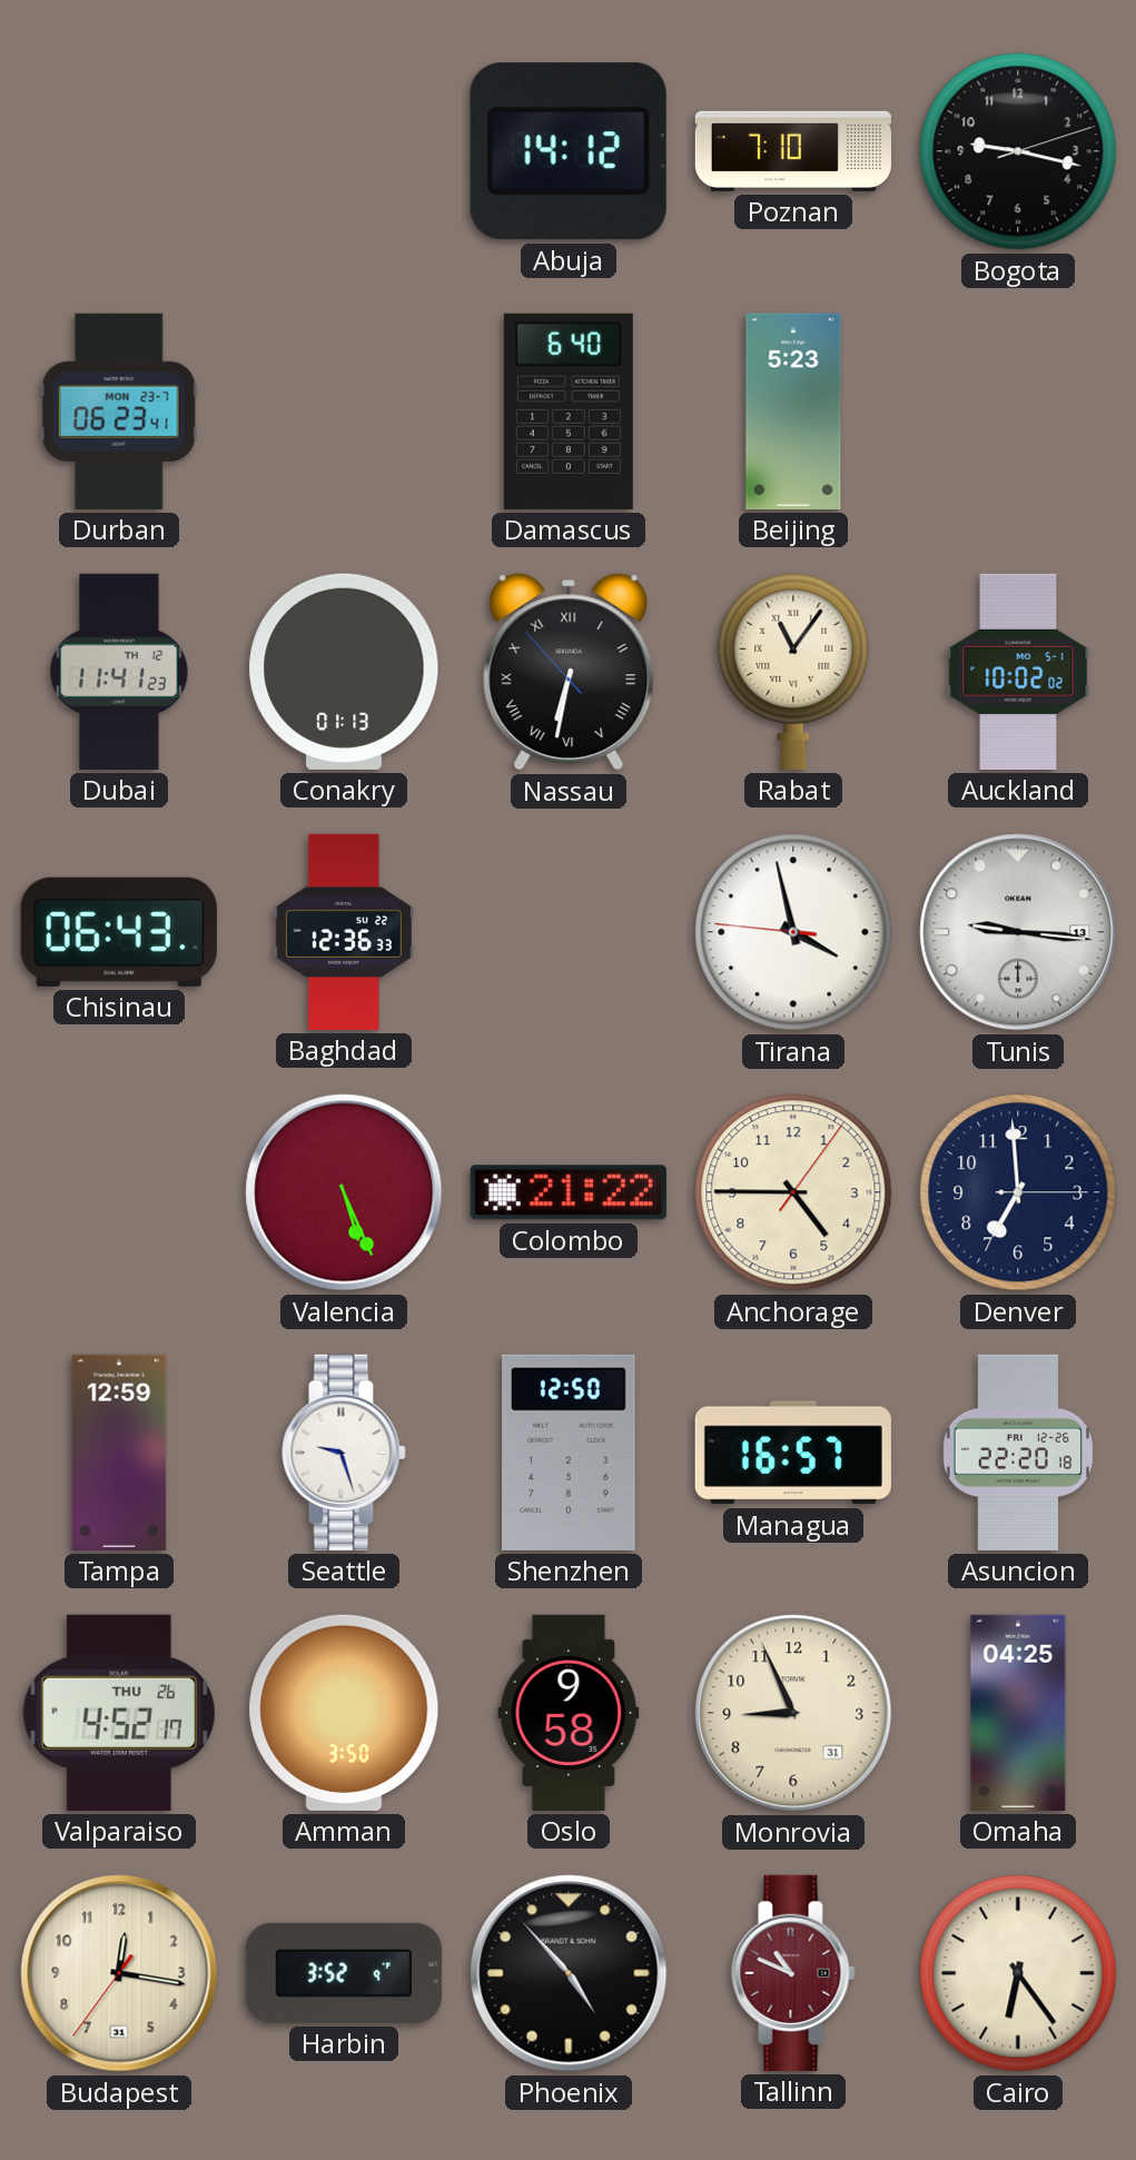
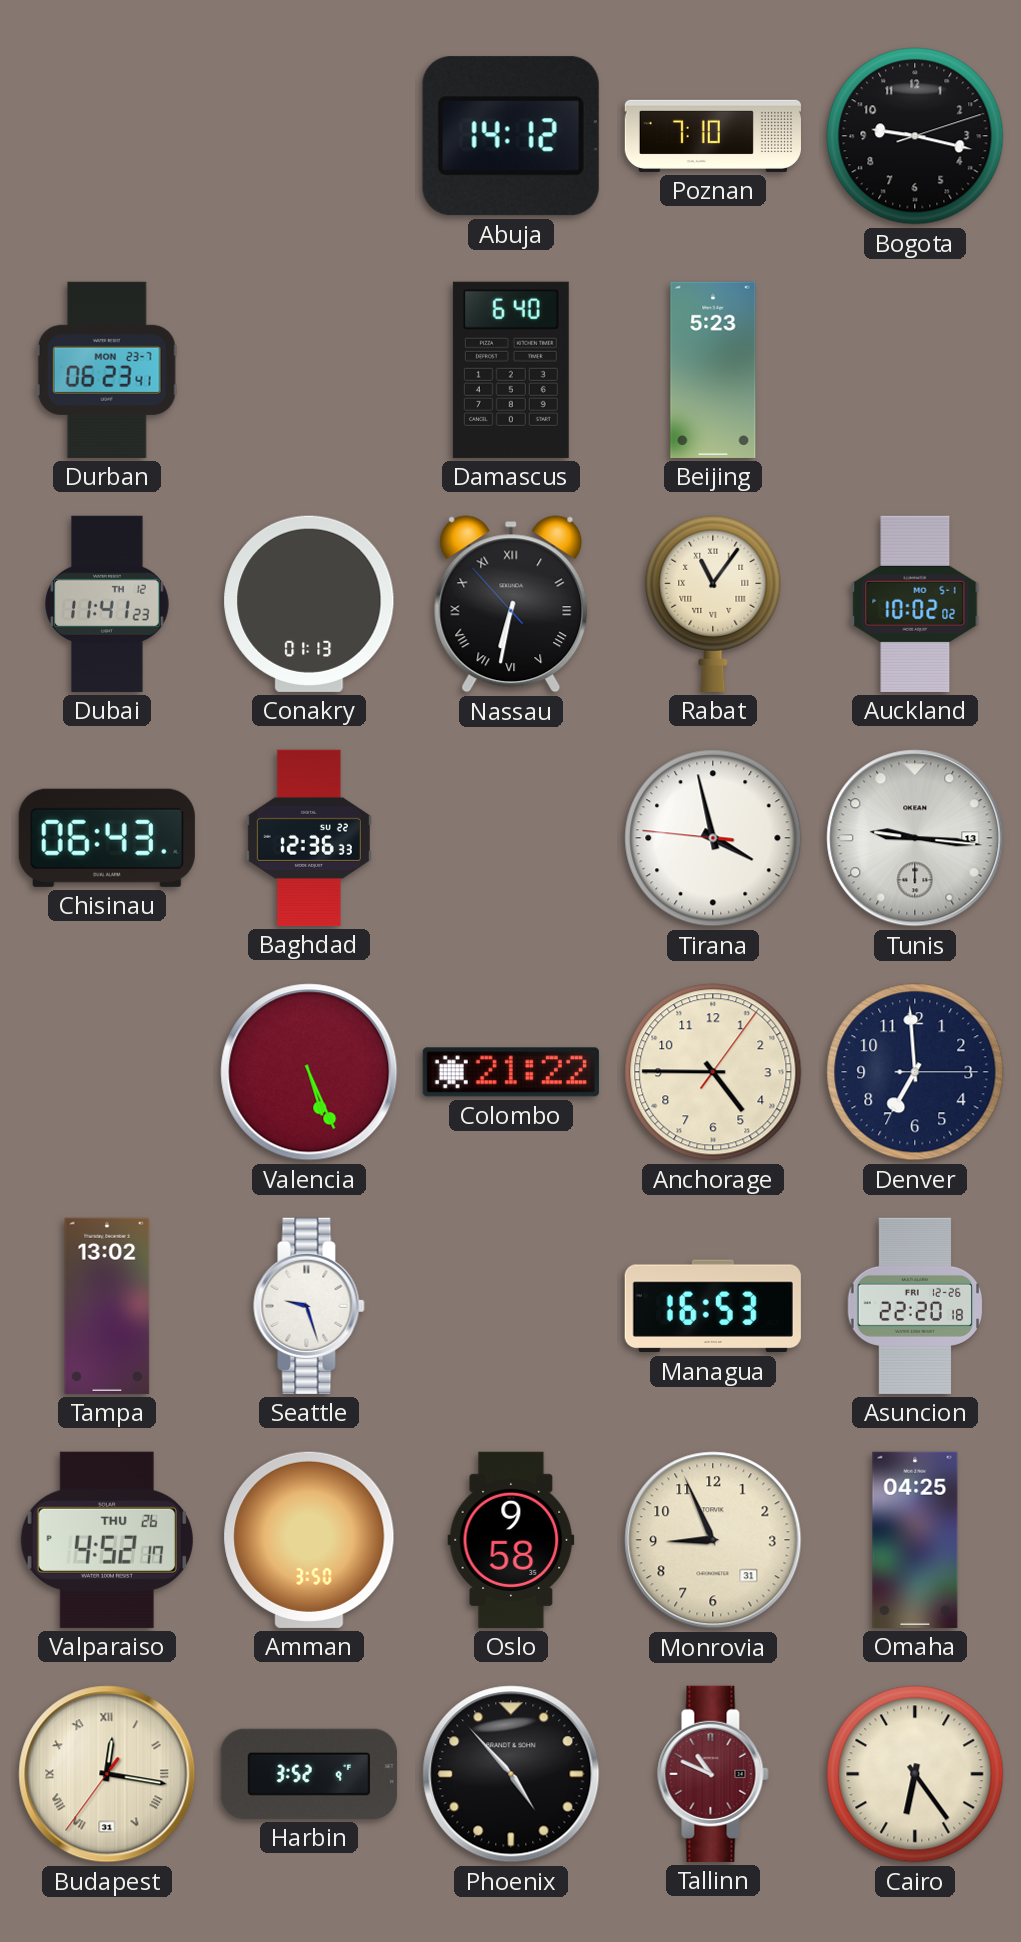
Tampa: 12:59 -> 13:02
Shenzhen: 12:50 -> none
Managua: 16:57 -> 16:53
Budapest numerals: Arabic -> Roman
